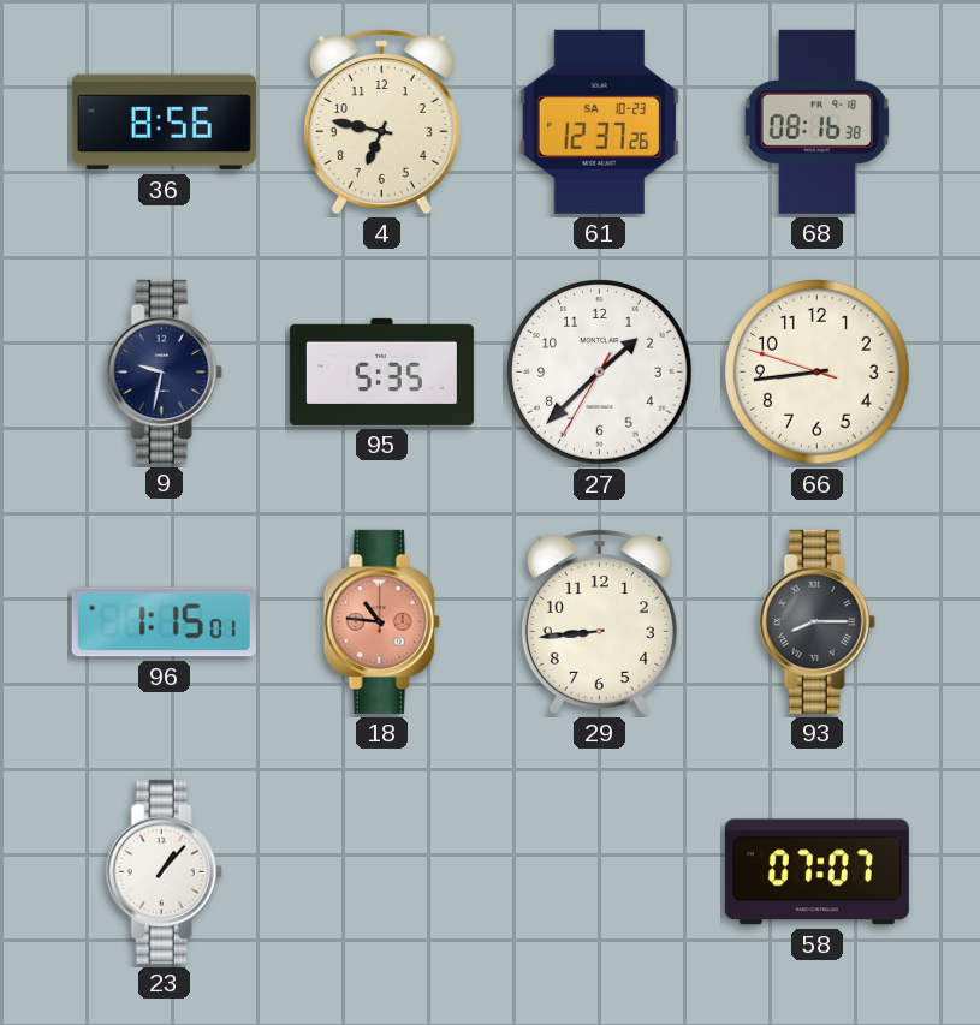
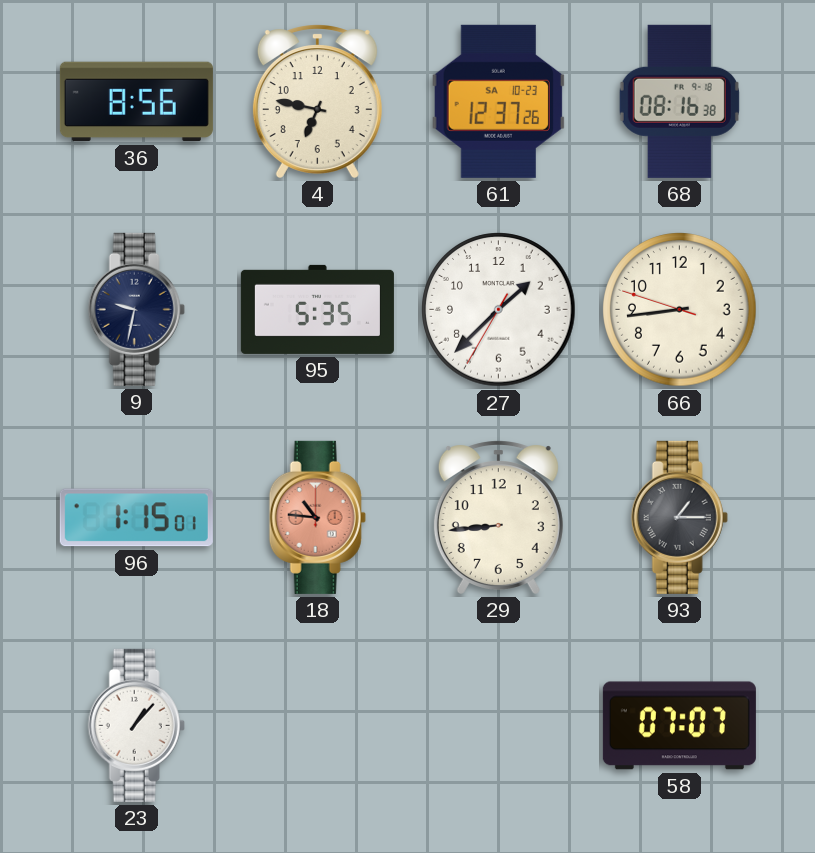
93: 8:15 -> 1:15
